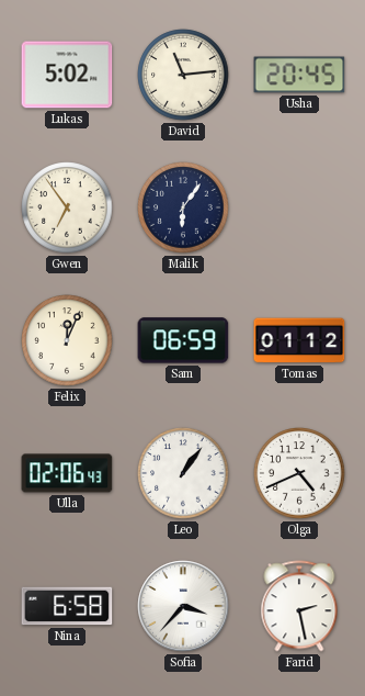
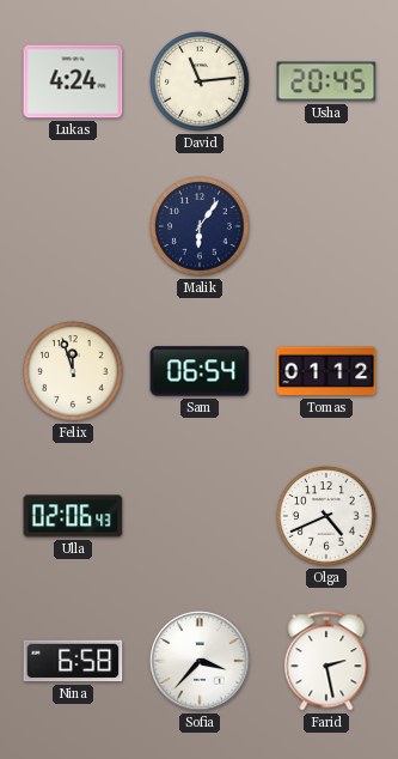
Lukas: 5:02 -> 4:24
Gwen: 6:54 -> none
Felix: 12:04 -> 11:57
Sam: 06:59 -> 06:54
Leo: 1:06 -> none
